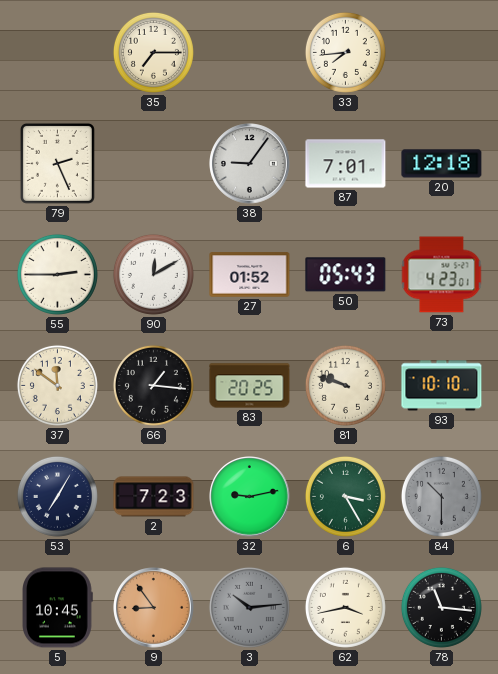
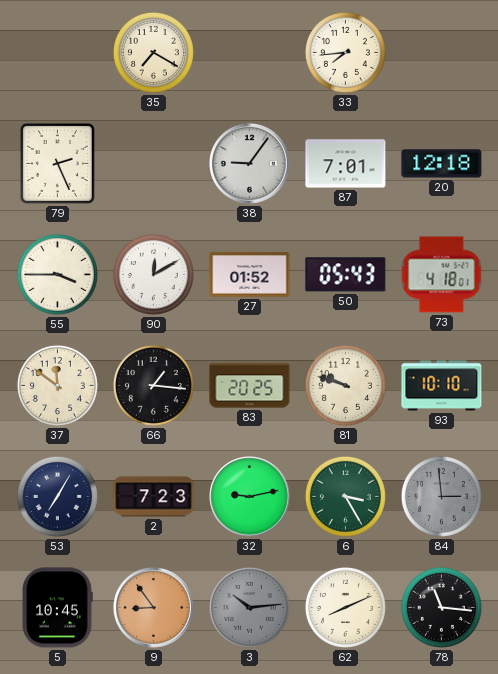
35: 7:15 -> 7:20
55: 2:45 -> 3:45
73: 4:23 -> 4:18
84: 10:30 -> 2:59
62: 3:43 -> 8:11
